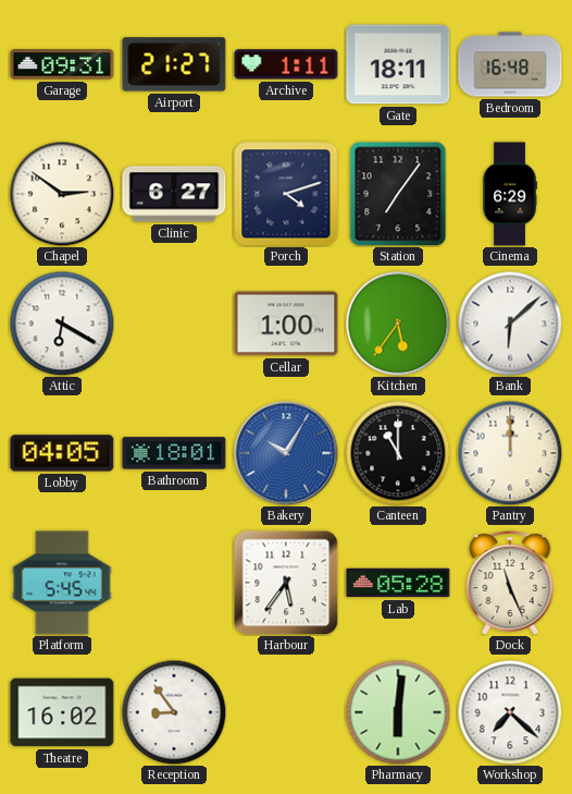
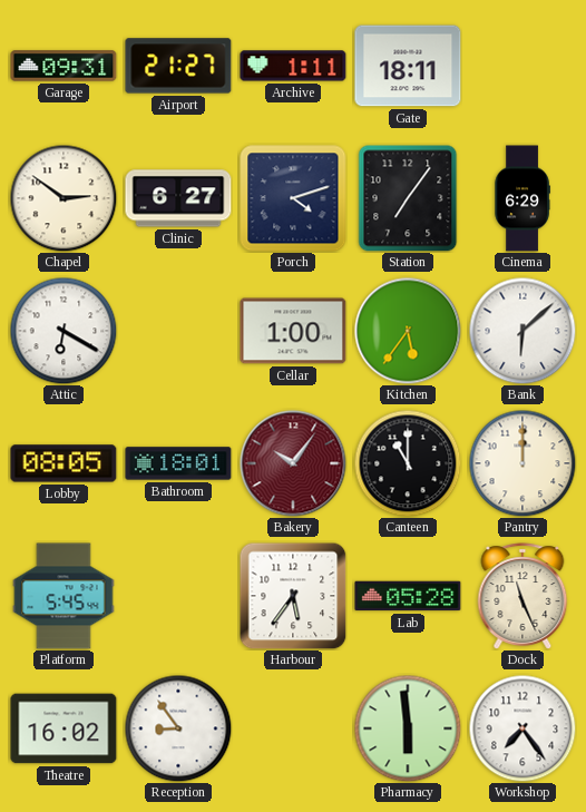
Bedroom: 16:48 -> none
Lobby: 04:05 -> 08:05
Bakery: 10:05 -> 10:06
Bakery dial: blue -> burgundy
Pharmacy: 6:01 -> 5:59
Workshop: 7:22 -> 7:24
